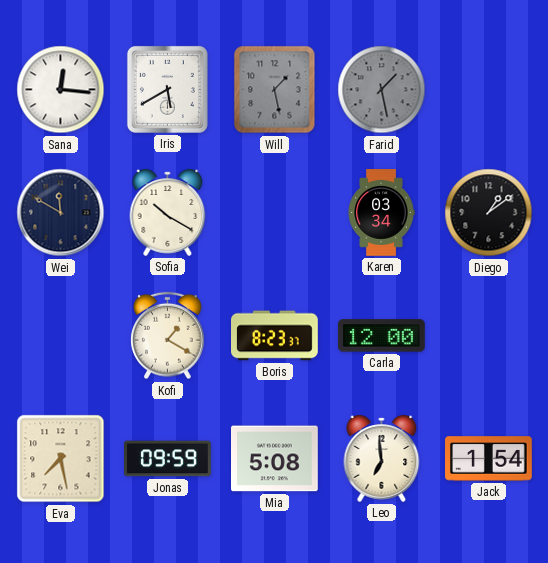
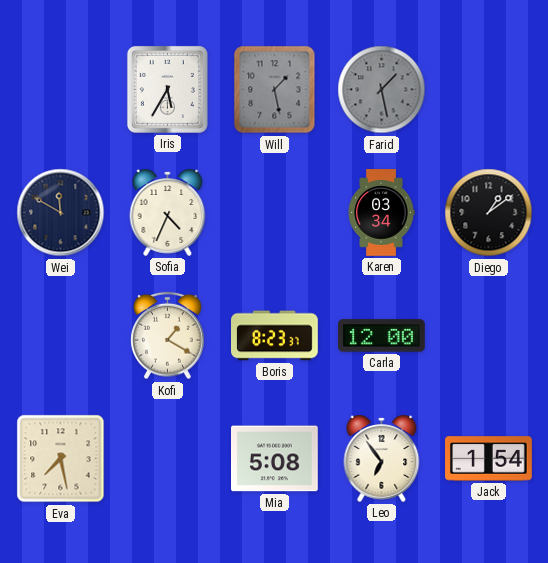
Sana: 12:16 -> none
Iris: 5:40 -> 5:35
Sofia: 10:20 -> 4:34
Jonas: 09:59 -> none
Leo: 6:59 -> 6:54
